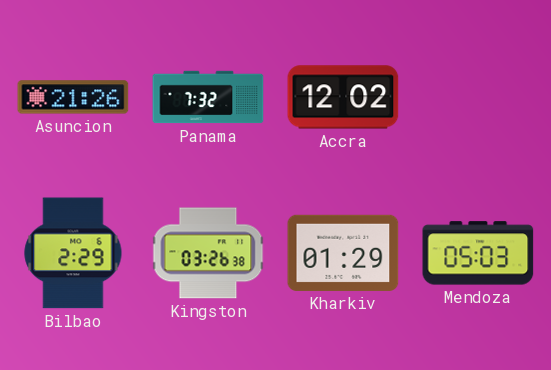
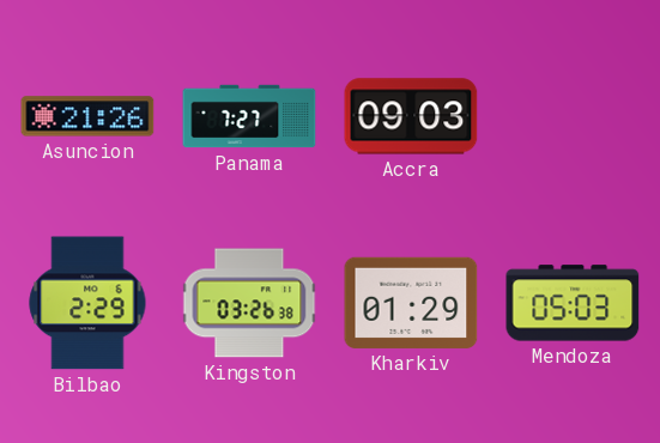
Panama: 7:32 -> 7:27
Accra: 12:02 -> 09:03
